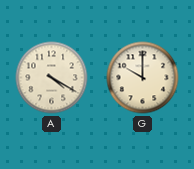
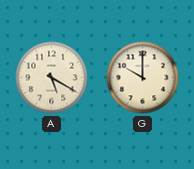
A: 4:20 -> 5:20
